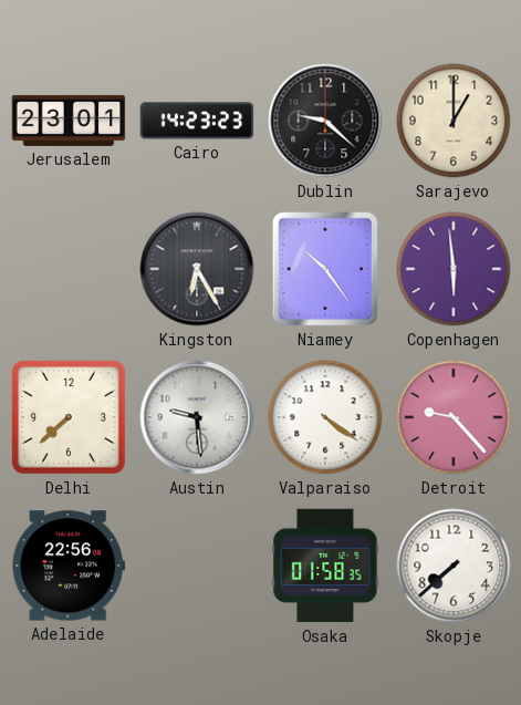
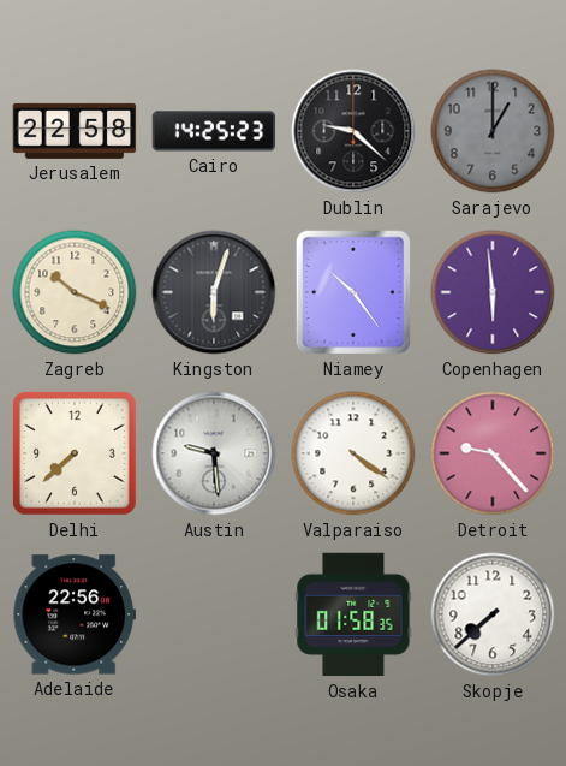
Jerusalem: 23:01 -> 22:58
Cairo: 14:23 -> 14:25
Sarajevo dial: cream -> grey
Zagreb: none -> 10:19
Kingston: 6:25 -> 6:03
